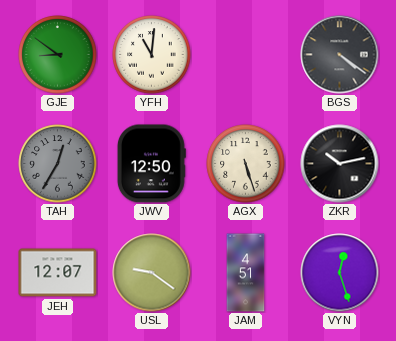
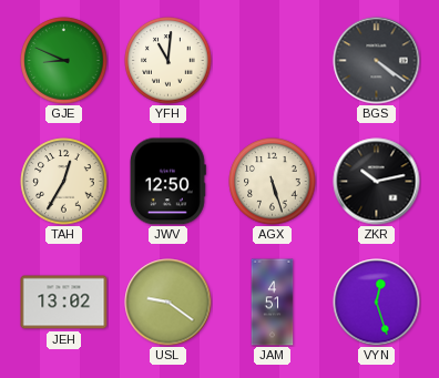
GJE: 8:51 -> 8:49
TAH dial: grey -> cream
JEH: 12:07 -> 13:02
